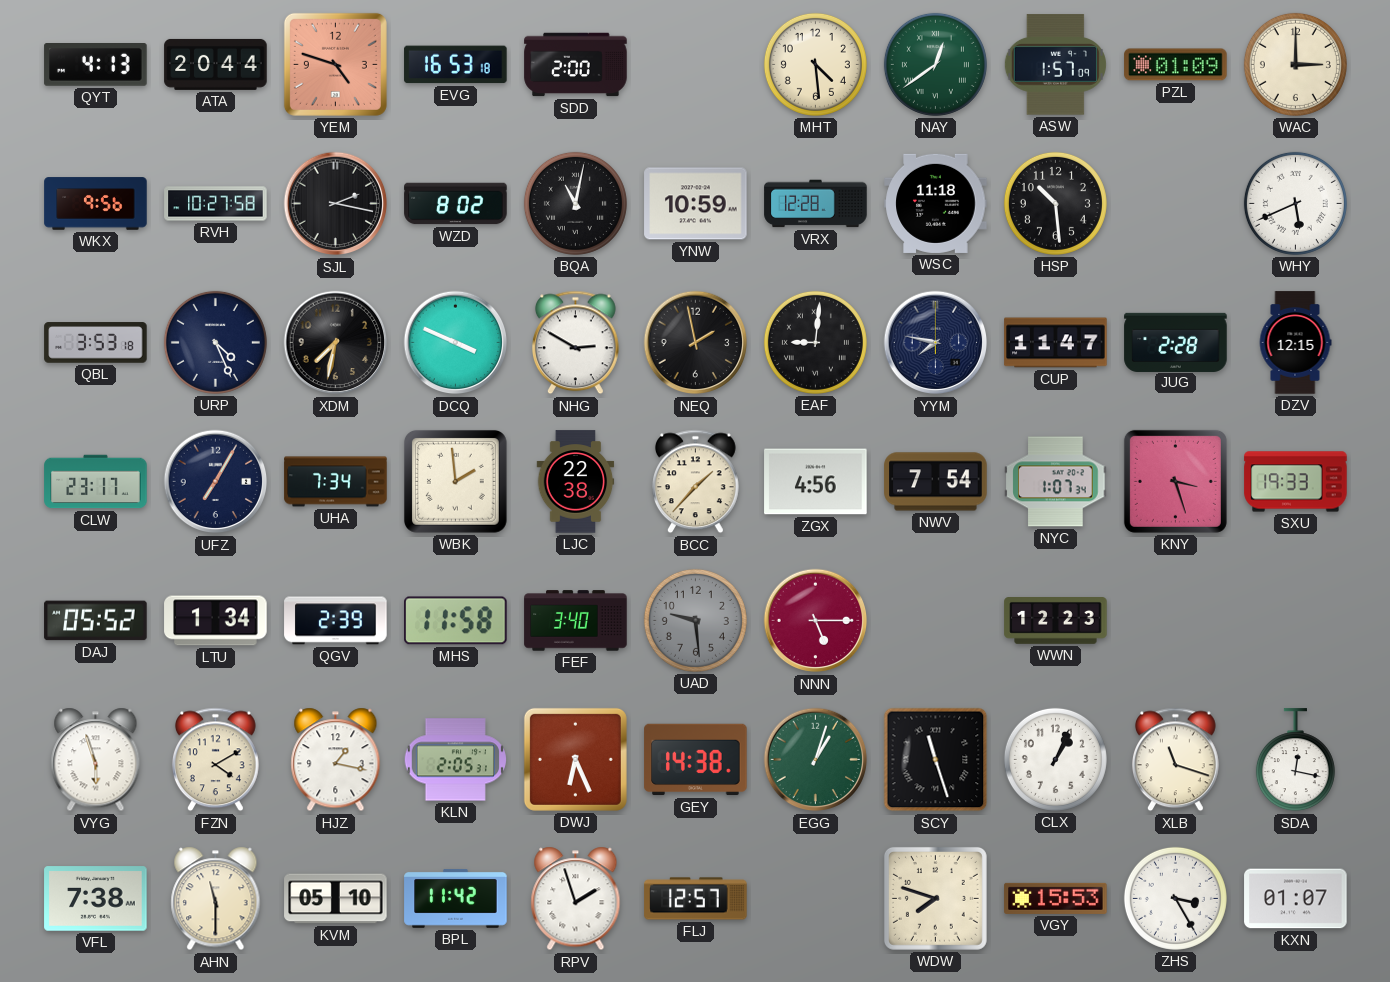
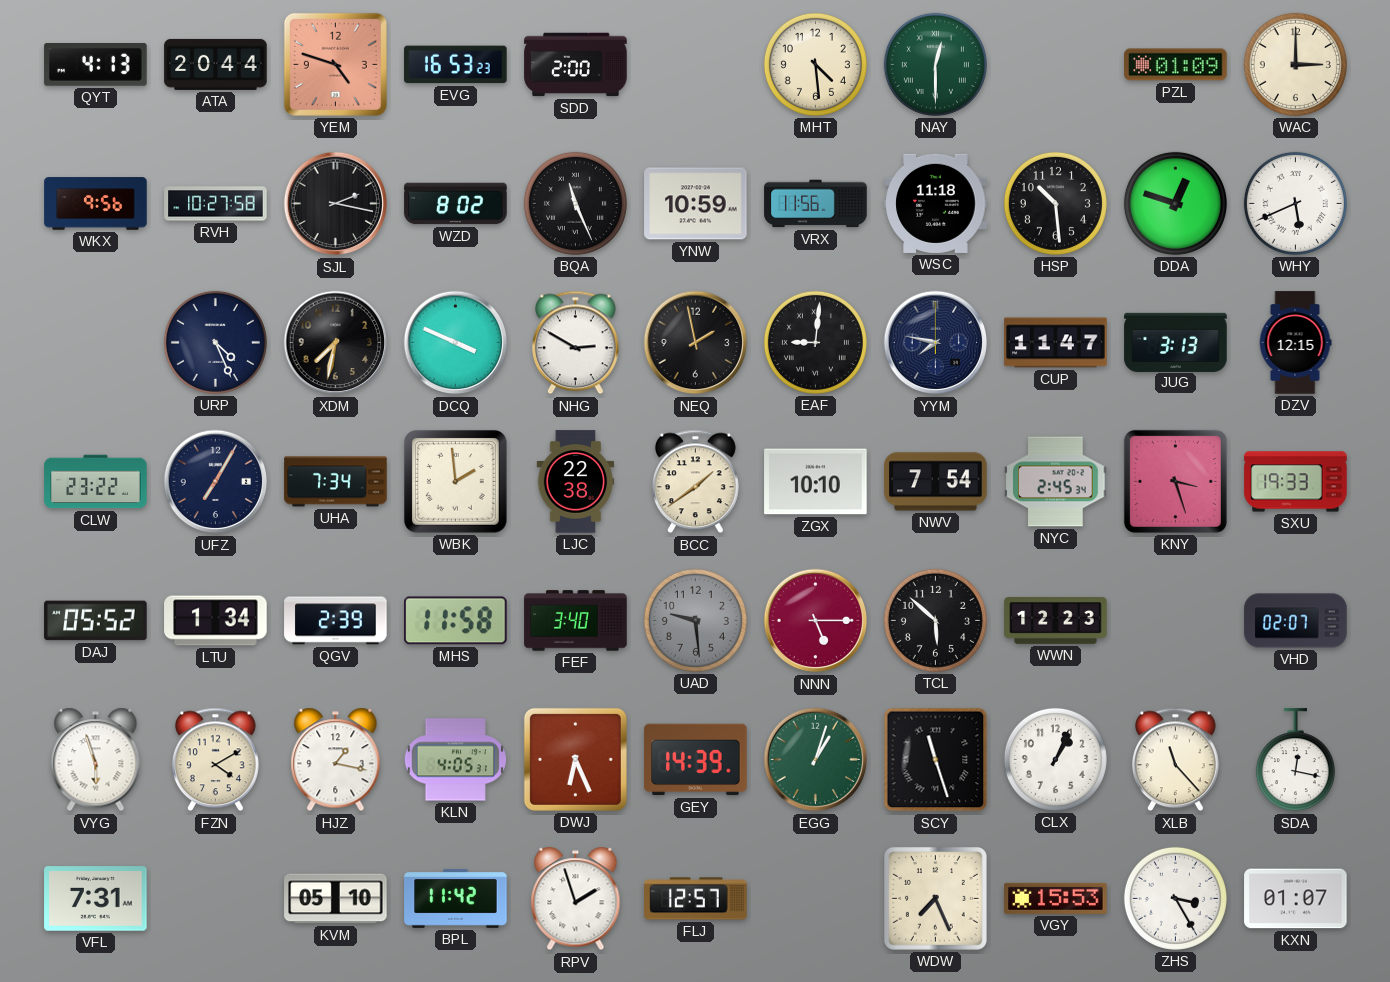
EVG: 16:53:18 -> 16:53:23
NAY: 12:39 -> 12:30
ASW: 1:57 -> none
BQA: 11:02 -> 11:26
VRX: 12:28 -> 11:56
DDA: none -> 12:48
QBL: 3:53 -> none
JUG: 2:28 -> 3:13
CLW: 23:17 -> 23:22
BCC: 1:37 -> 1:39
ZGX: 4:56 -> 10:10
NYC: 1:07 -> 2:45
TCL: none -> 5:52
VHD: none -> 02:07
KLN: 2:05 -> 4:05
GEY: 14:38 -> 14:39
XLB: 11:18 -> 11:23
VFL: 7:38 -> 7:31
AHN: 11:30 -> none
WDW: 7:48 -> 7:26
